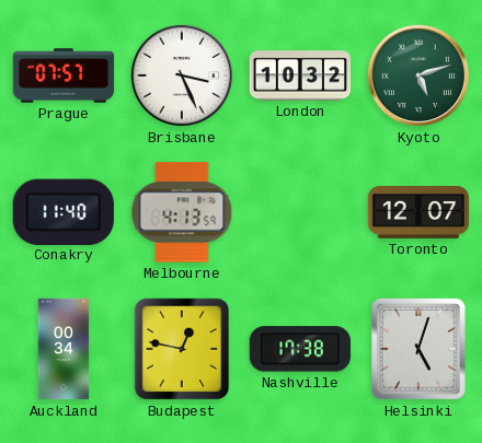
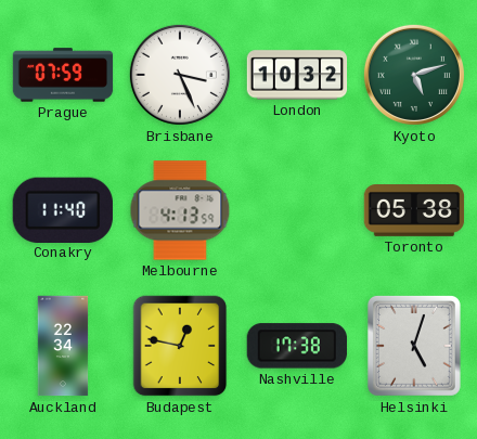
Prague: 07:57 -> 07:59
Toronto: 12:07 -> 05:38
Auckland: 00:34 -> 22:34
